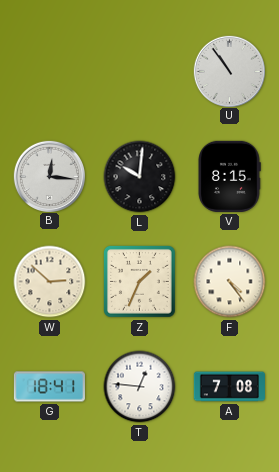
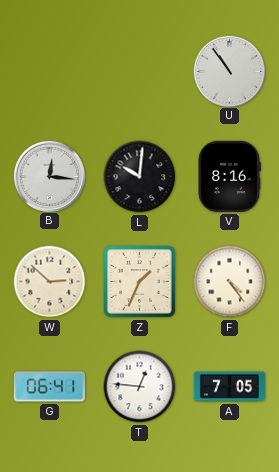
V: 8:15 -> 8:16
G: 18:41 -> 06:41
A: 7:08 -> 7:05
